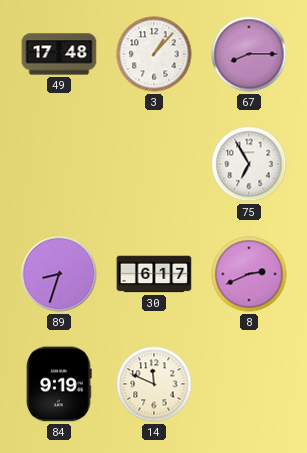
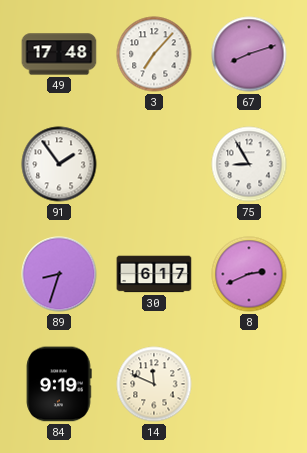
3: 1:07 -> 7:07
67: 8:15 -> 8:12
91: none -> 1:54
75: 6:55 -> 8:55
